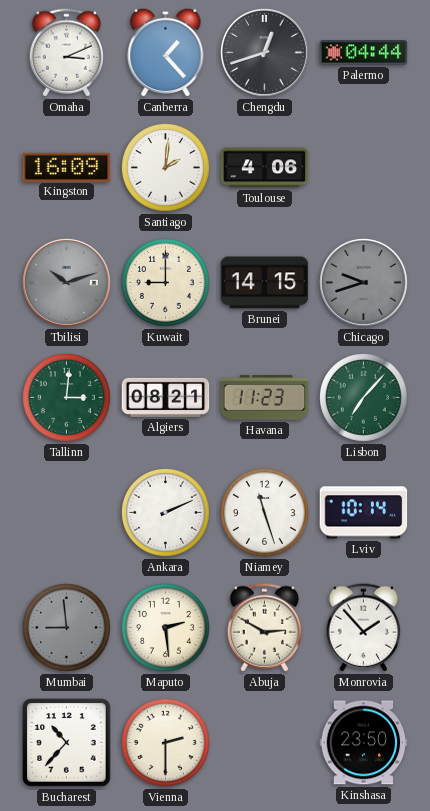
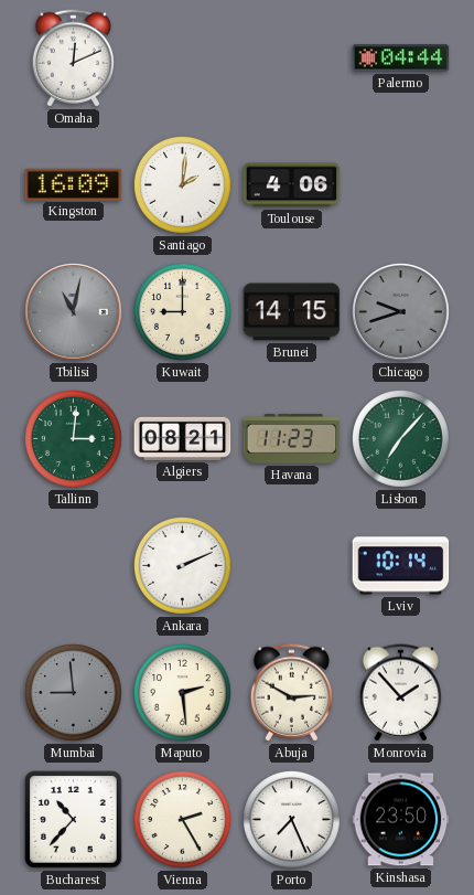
Omaha: 3:11 -> 12:11
Canberra: 1:23 -> none
Chengdu: 12:42 -> none
Tbilisi: 10:12 -> 11:02
Niamey: 11:27 -> none
Vienna: 2:30 -> 2:25
Porto: none -> 7:26
